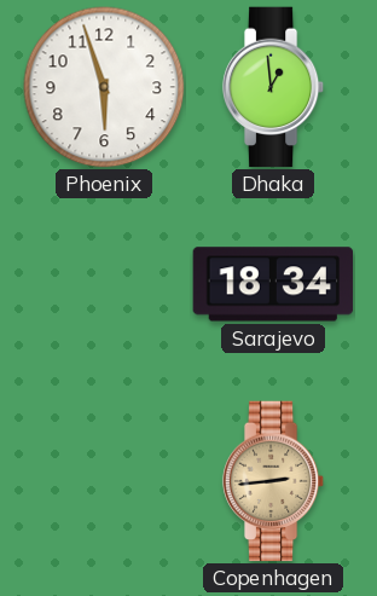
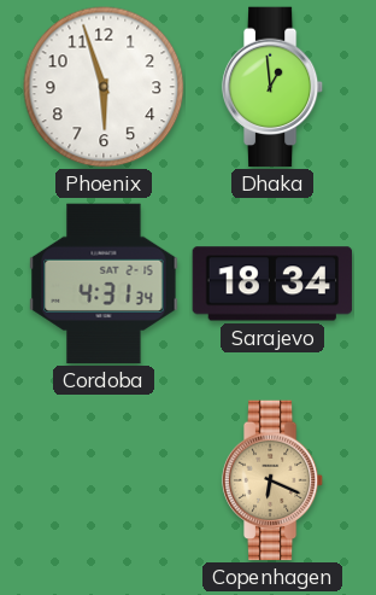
Cordoba: none -> 4:31
Copenhagen: 2:44 -> 6:19
